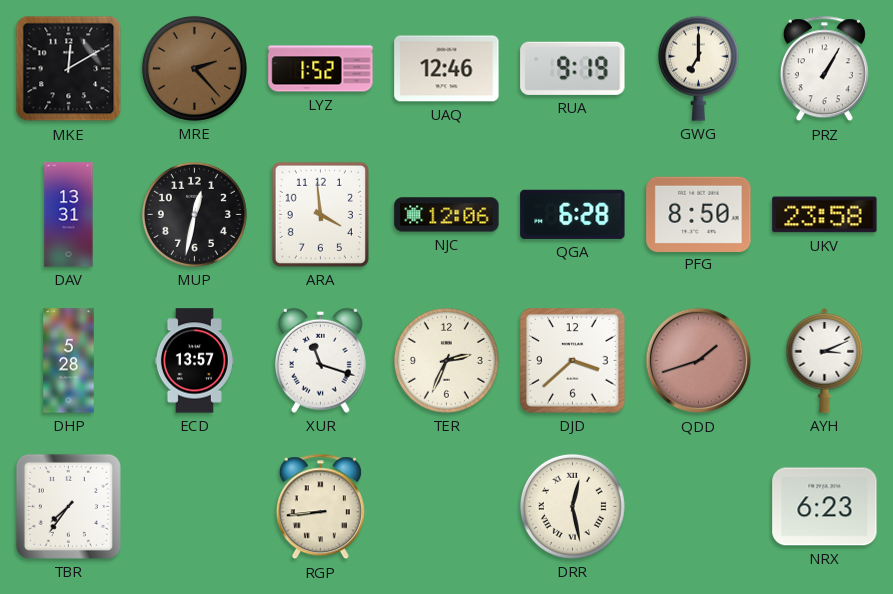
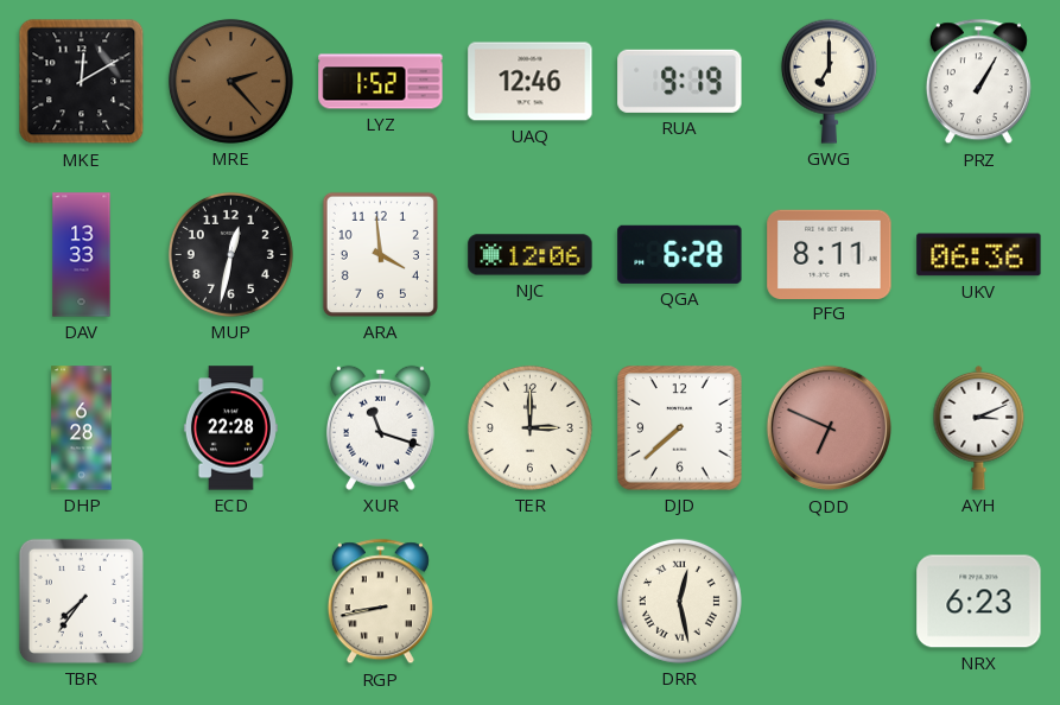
DAV: 13:31 -> 13:33
PFG: 8:50 -> 8:11
UKV: 23:58 -> 06:36
DHP: 5:28 -> 6:28
ECD: 13:57 -> 22:28
TER: 2:34 -> 3:00
DJD: 3:38 -> 7:38
QDD: 1:42 -> 6:49
RGP: 8:44 -> 8:43
